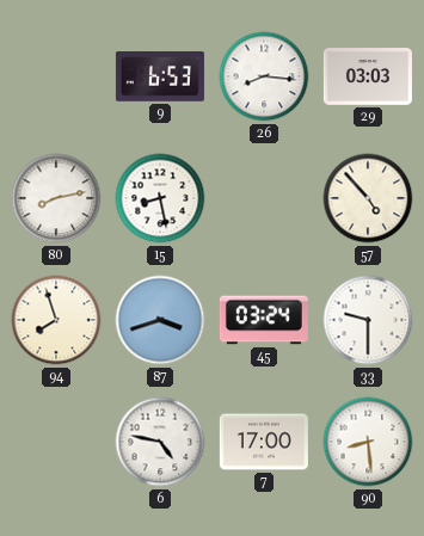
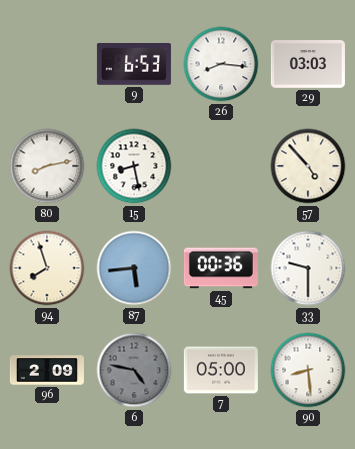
87: 3:42 -> 5:44
45: 03:24 -> 00:36
96: none -> 2:09
6 dial: white -> grey
7: 17:00 -> 05:00
